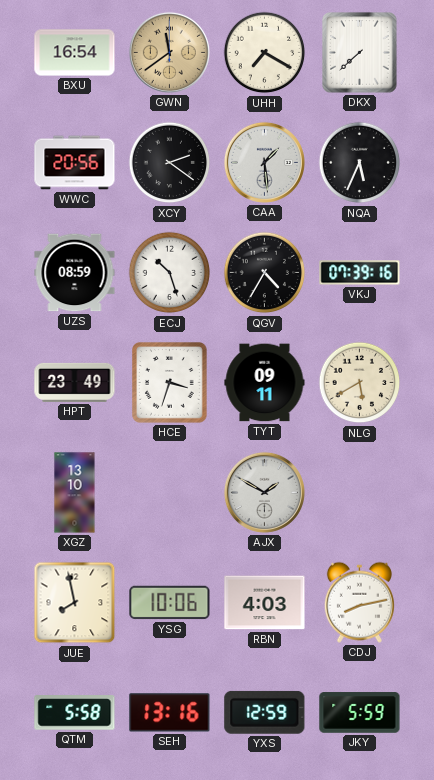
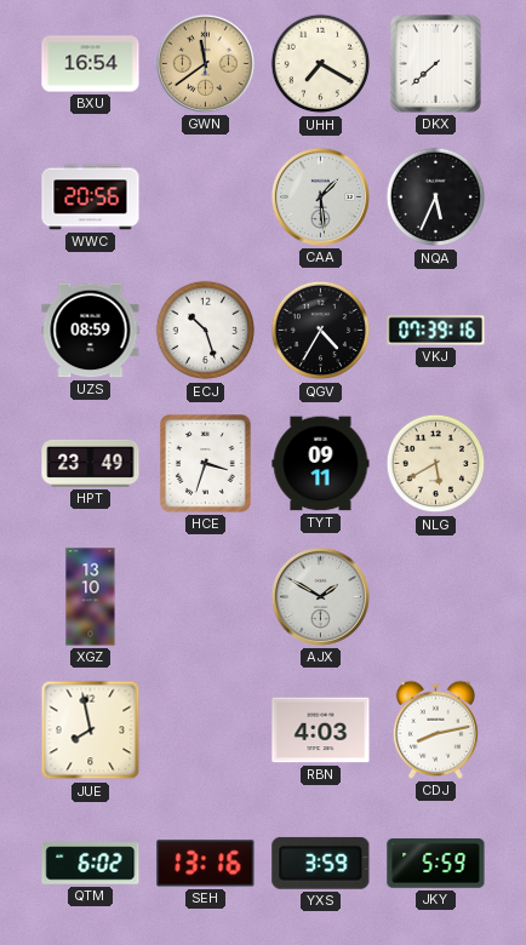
XCY: 2:21 -> none
YSG: 10:06 -> none
QTM: 5:58 -> 6:02
YXS: 12:59 -> 3:59
